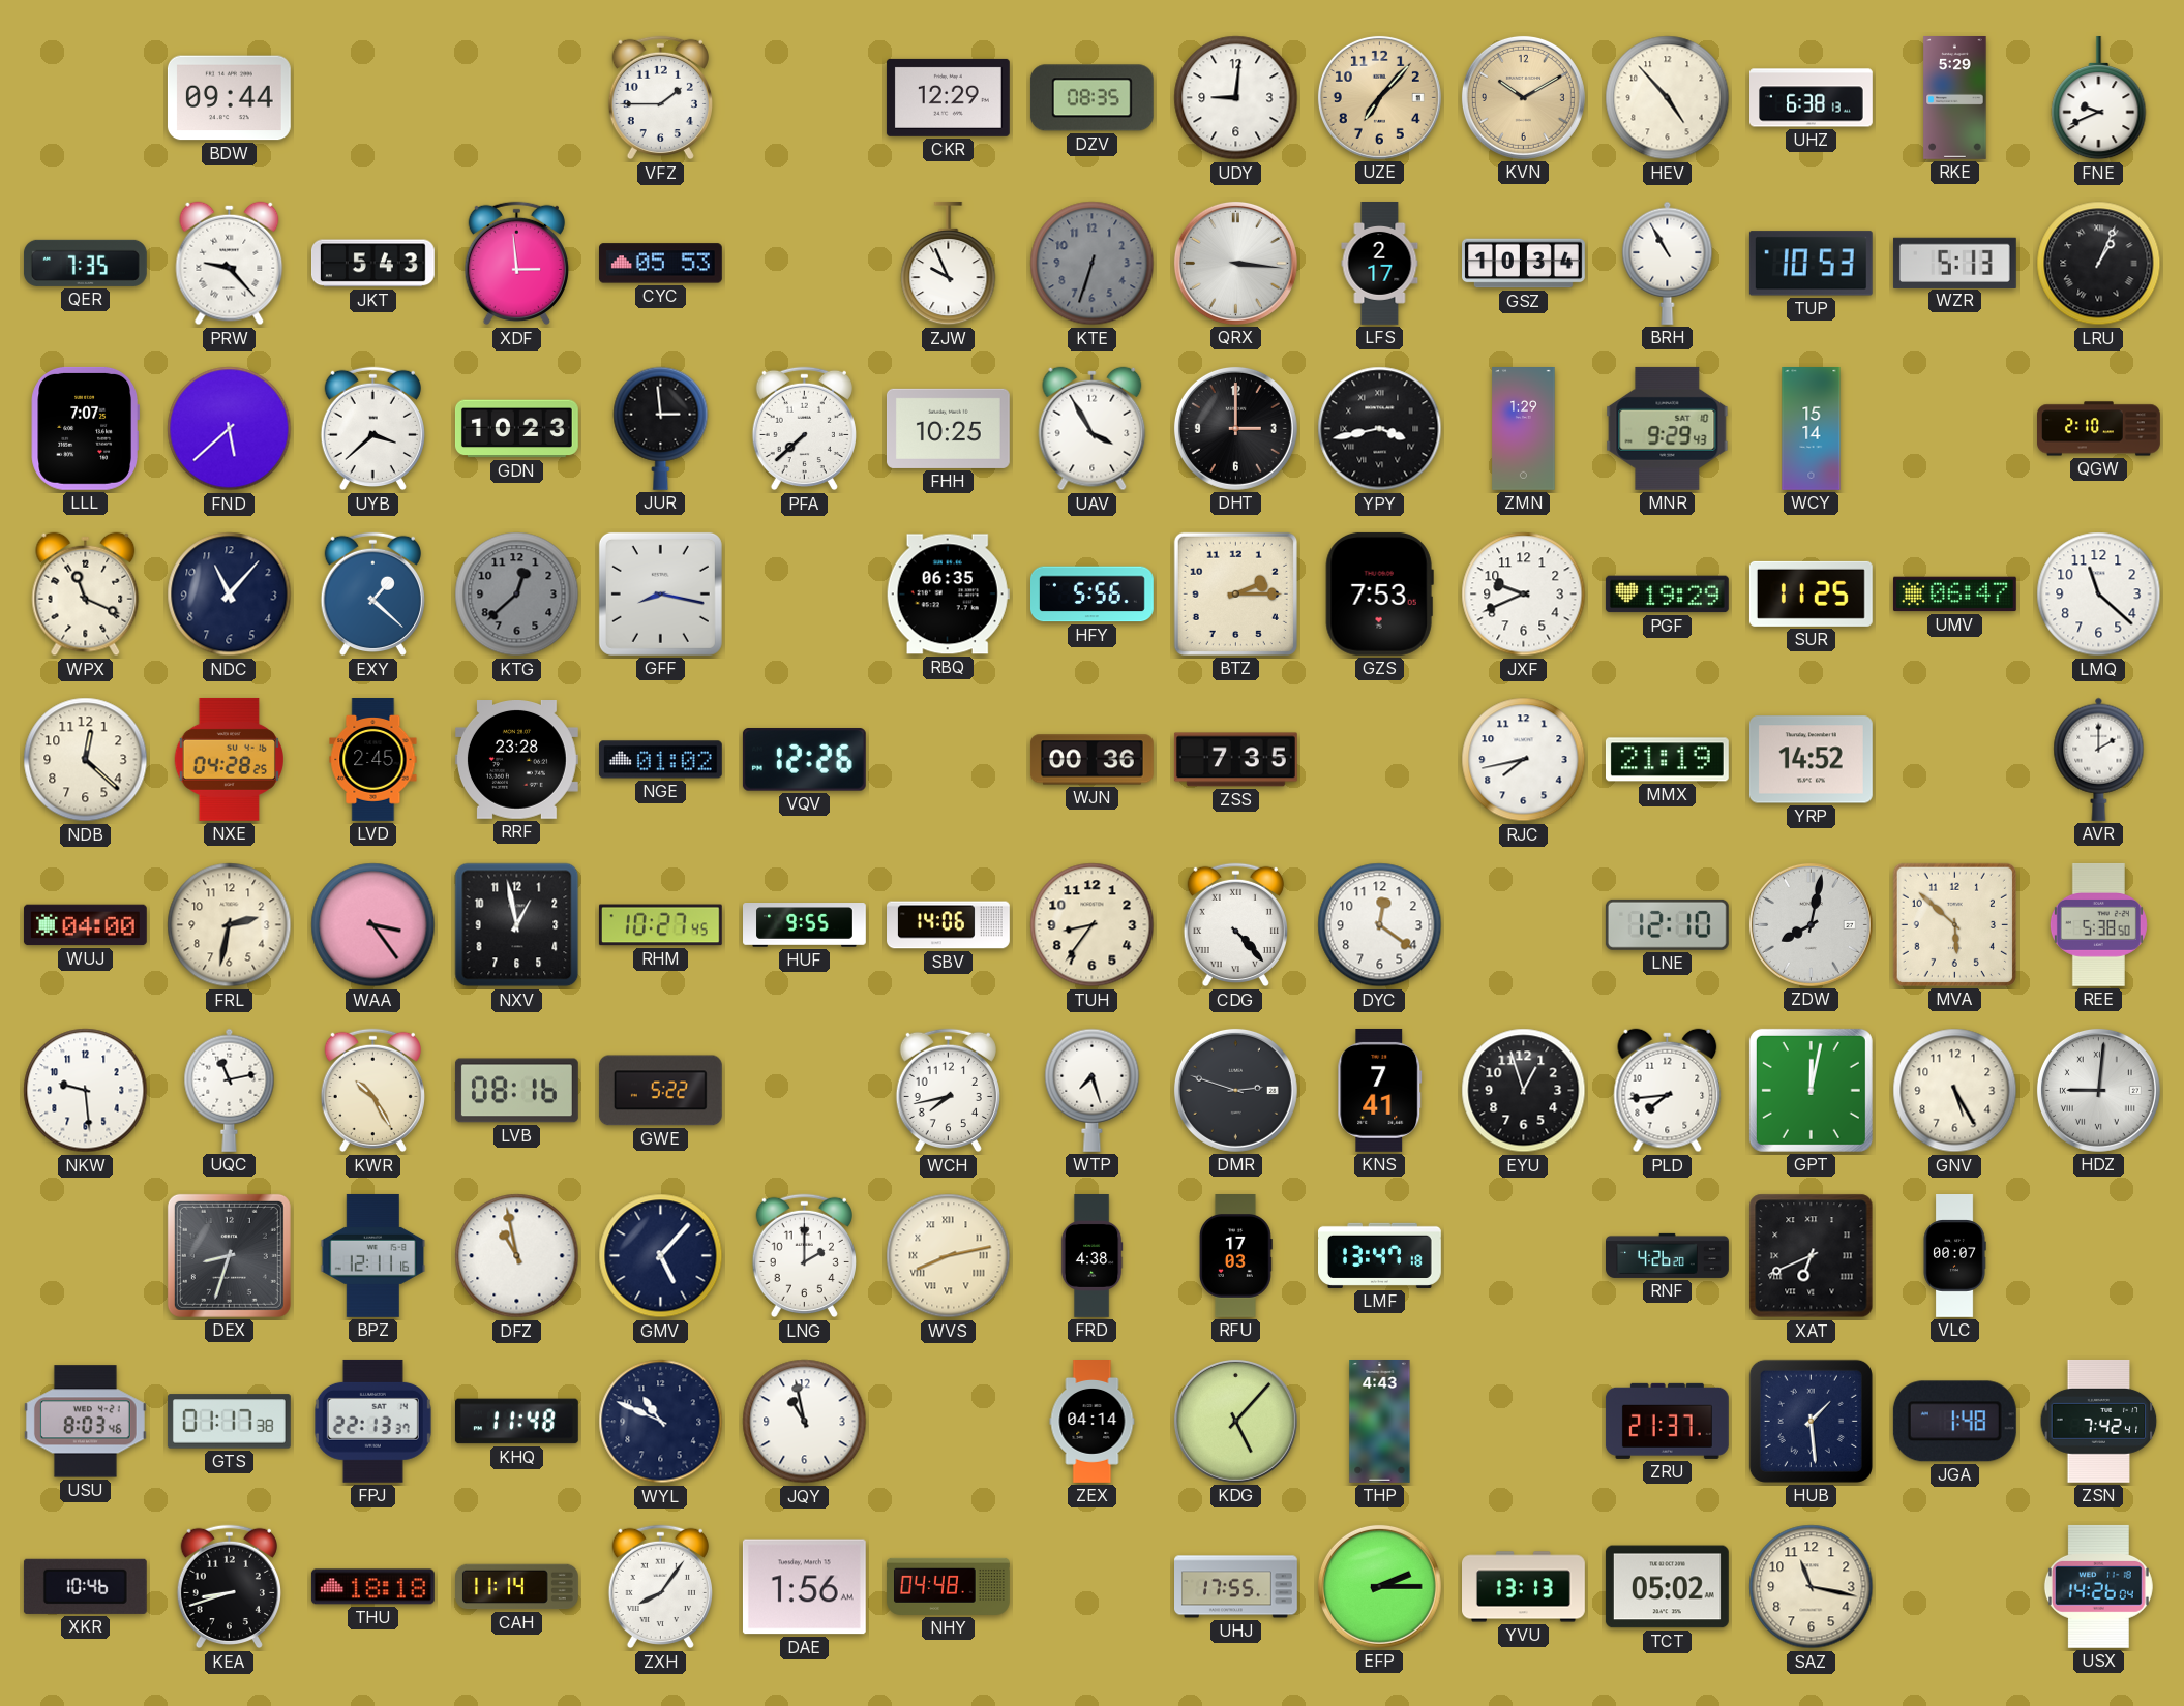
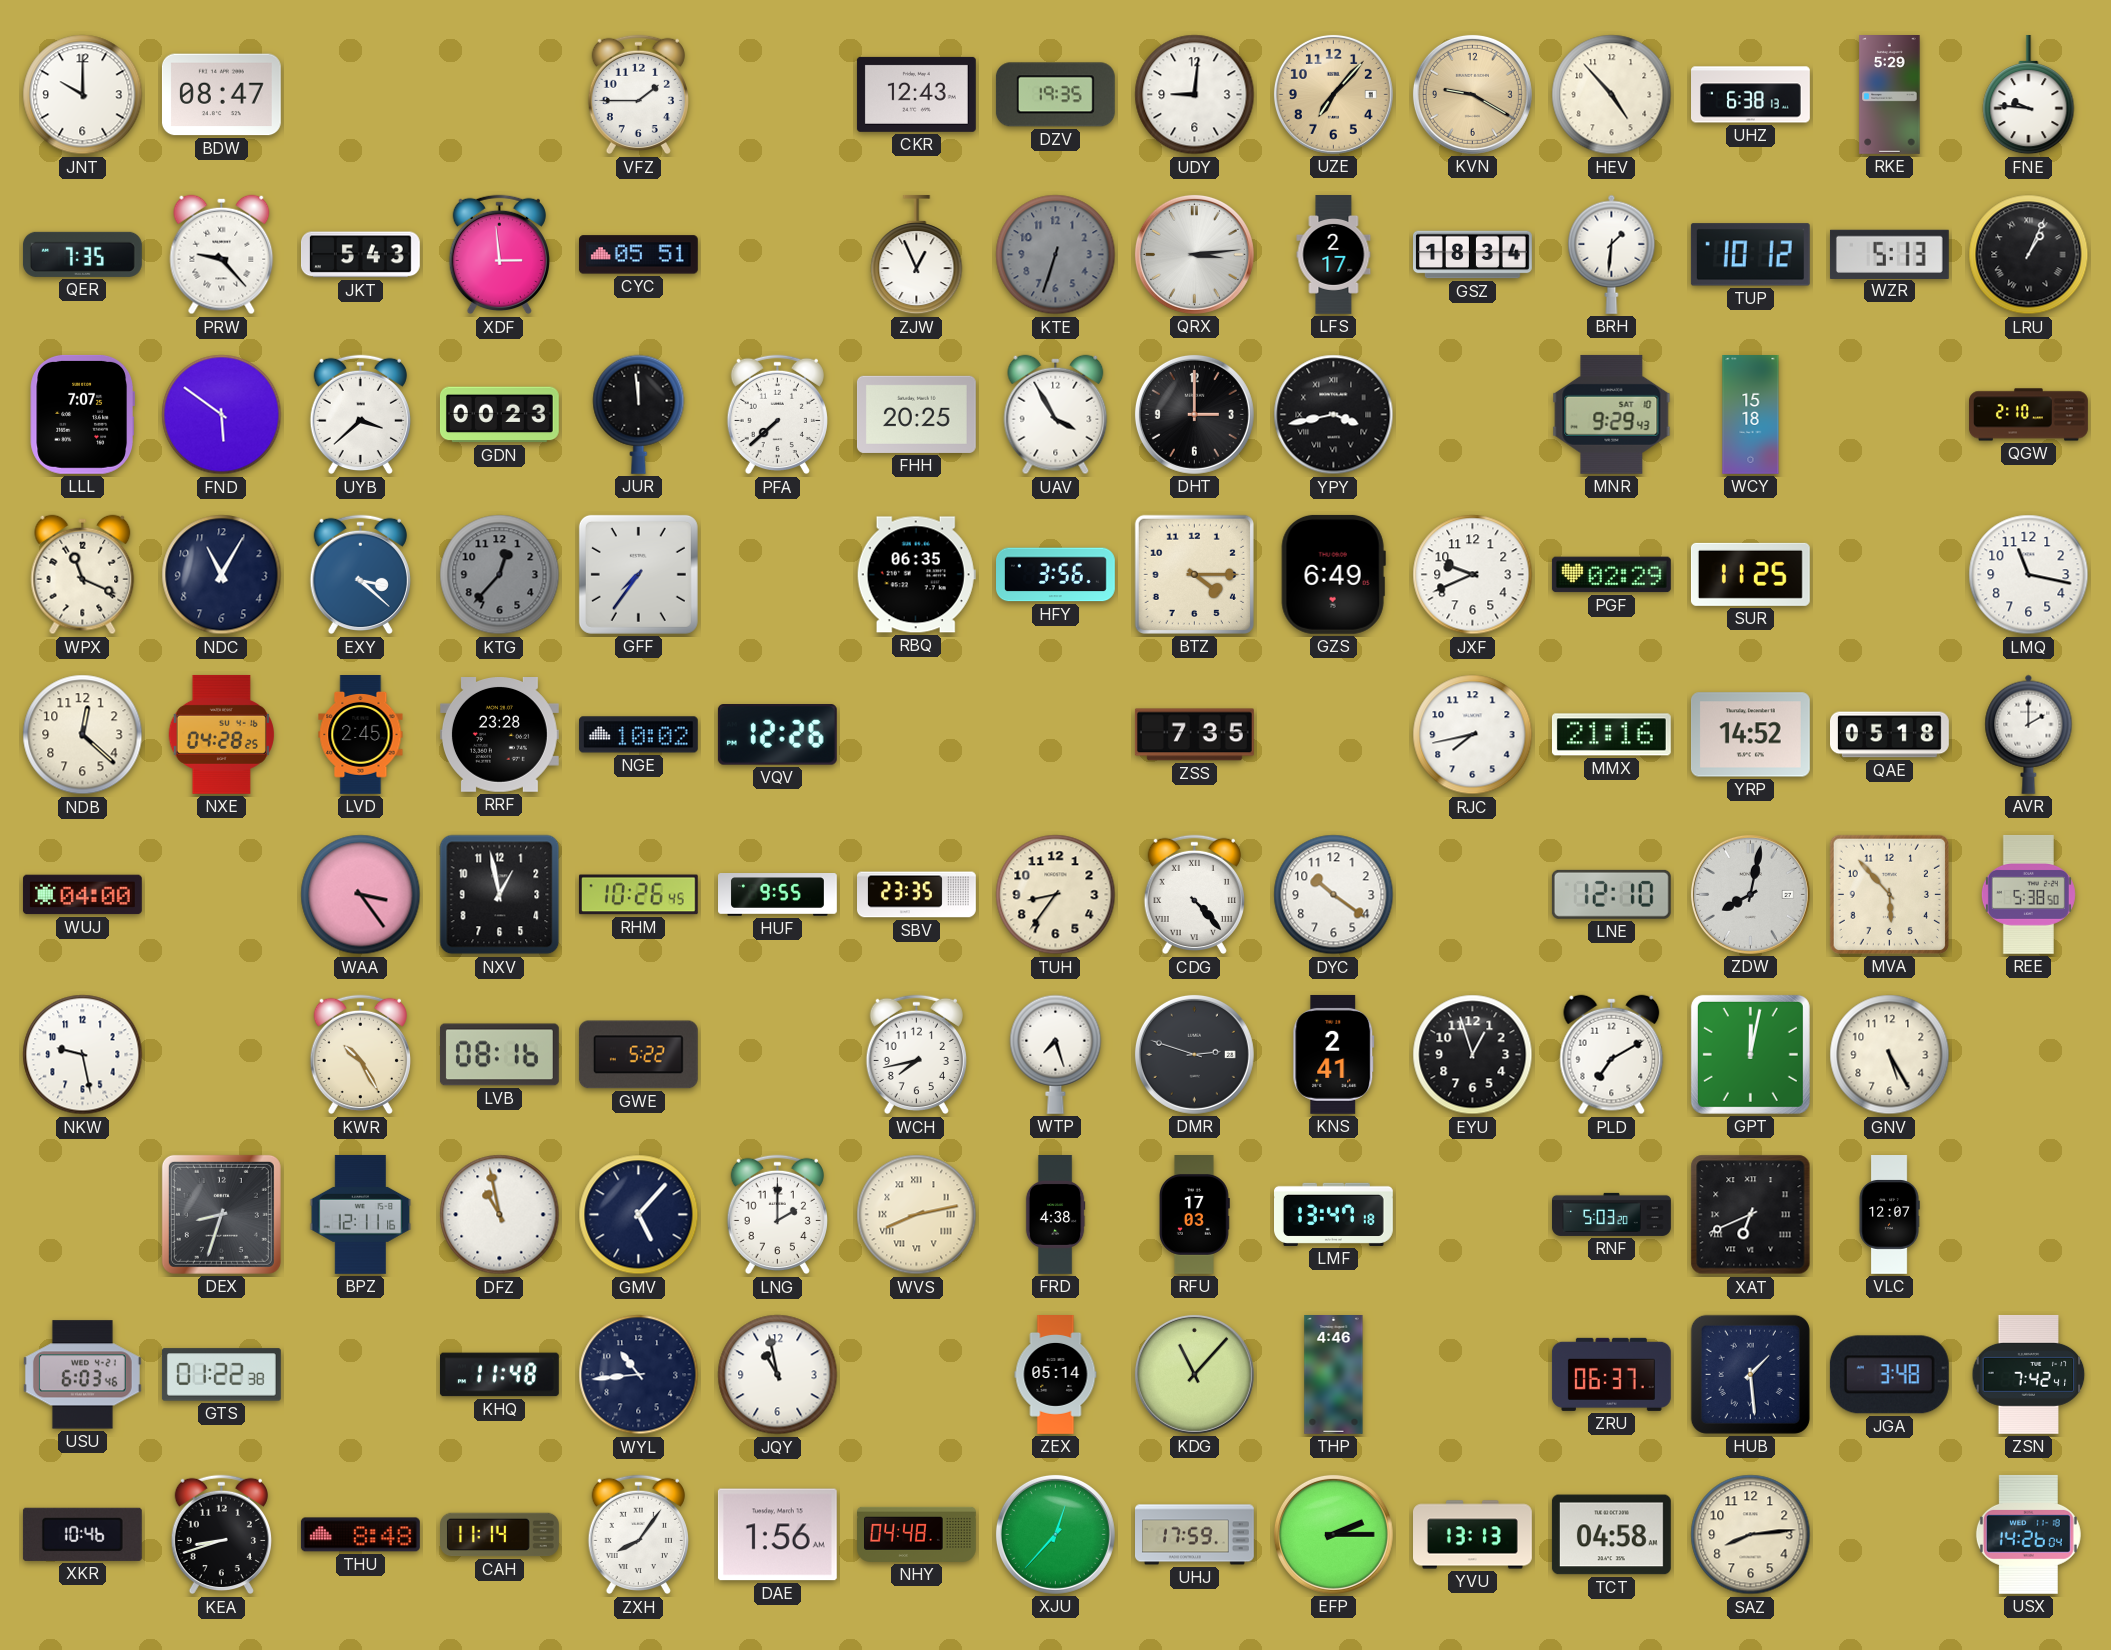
JNT: none -> 10:00
BDW: 09:44 -> 08:47
CKR: 12:29 -> 12:43
DZV: 08:35 -> 19:35
KVN: 10:10 -> 9:20
FNE: 9:41 -> 9:46
CYC: 05:53 -> 05:51
ZJW: 9:56 -> 12:56
QRX: 3:16 -> 3:14
GSZ: 10:34 -> 18:34
BRH: 10:55 -> 1:31
TUP: 10:53 -> 10:12
FND: 5:38 -> 5:51
GDN: 10:23 -> 00:23
JUR: 2:59 -> 11:59
FHH: 10:25 -> 20:25
ZMN: 1:29 -> none
WCY: 15:14 -> 15:18
NDC: 11:07 -> 11:05
EXY: 1:22 -> 3:22
KTG: 12:38 -> 12:37
GFF: 8:17 -> 7:36
HFY: 5:56 -> 3:56
BTZ: 2:15 -> 4:15
GZS: 7:53 -> 6:49
PGF: 19:29 -> 02:29
UMV: 06:47 -> none
LMQ: 11:22 -> 11:17
NGE: 01:02 -> 10:02
WJN: 00:36 -> none
MMX: 21:19 -> 21:16
QAE: none -> 05:18
FRL: 2:32 -> none
RHM: 10:27 -> 10:26
SBV: 14:06 -> 23:35
DYC: 12:21 -> 10:21
MVA: 5:52 -> 5:53
NKW: 9:29 -> 9:28
UQC: 11:13 -> none
KNS: 7:41 -> 2:41
PLD: 7:44 -> 7:10
HDZ: 9:01 -> none
RNF: 4:26 -> 5:03
VLC: 00:07 -> 12:07
USU: 8:03 -> 6:03
GTS: 01:17 -> 01:22
FPJ: 22:13 -> none
WYL: 10:49 -> 10:44
ZEX: 04:14 -> 05:14
KDG: 5:07 -> 11:07
THP: 4:43 -> 4:46
ZRU: 21:37 -> 06:37
JGA: 1:48 -> 3:48
THU: 18:18 -> 8:48
XJU: none -> 12:37
UHJ: 17:55 -> 17:59
TCT: 05:02 -> 04:58
SAZ: 11:17 -> 8:14
